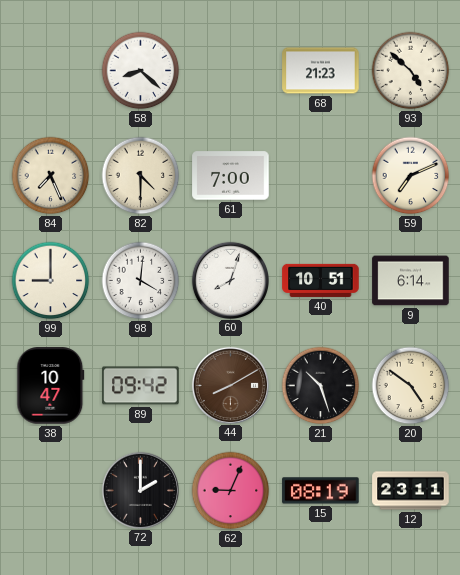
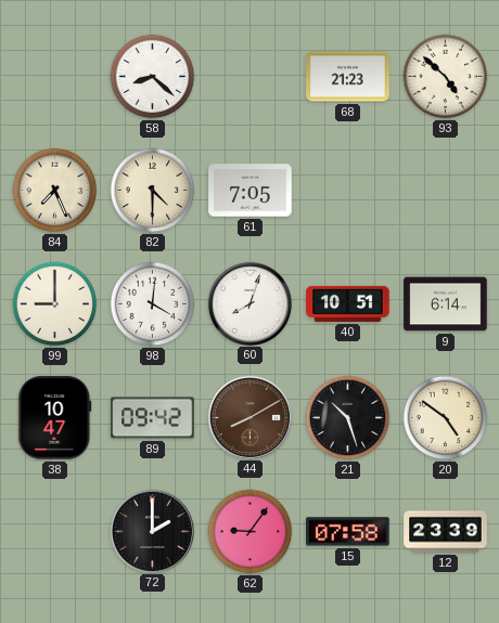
61: 7:00 -> 7:05
59: 7:11 -> none
62: 9:04 -> 9:06
15: 08:19 -> 07:58
12: 23:11 -> 23:39
